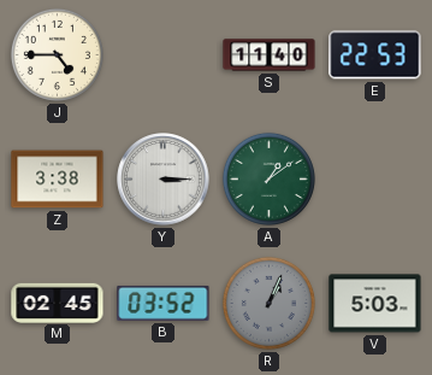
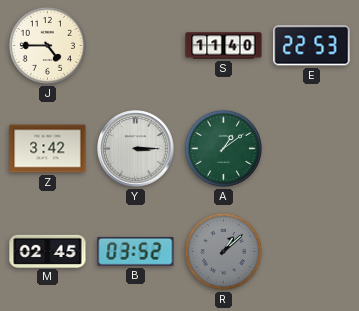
Z: 3:38 -> 3:42
R: 1:04 -> 1:08
V: 5:03 -> none
